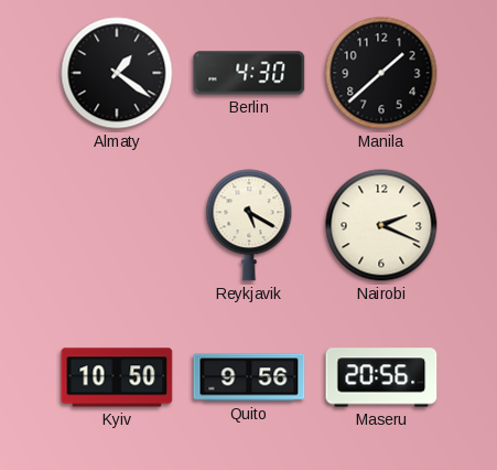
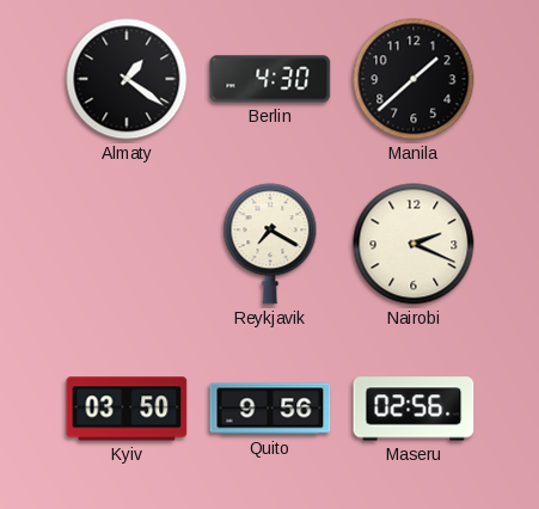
Reykjavik: 5:20 -> 7:20
Kyiv: 10:50 -> 03:50
Maseru: 20:56 -> 02:56
